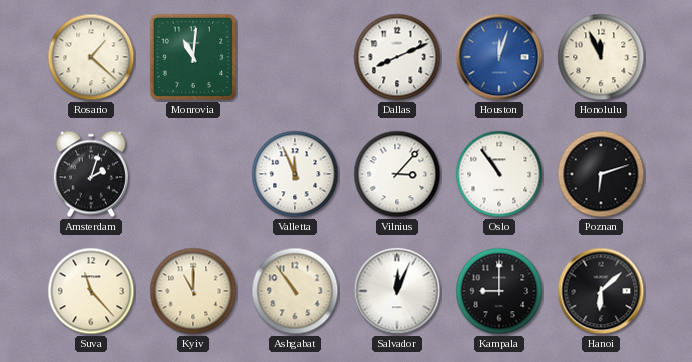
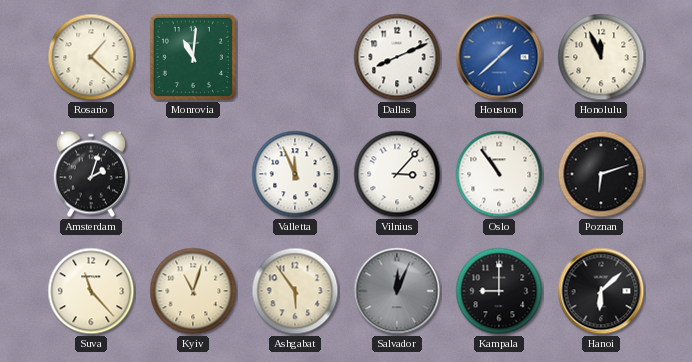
Houston: 12:03 -> 1:38
Kyiv: 11:00 -> 11:03
Ashgabat: 10:54 -> 5:54
Salvador dial: white -> grey
